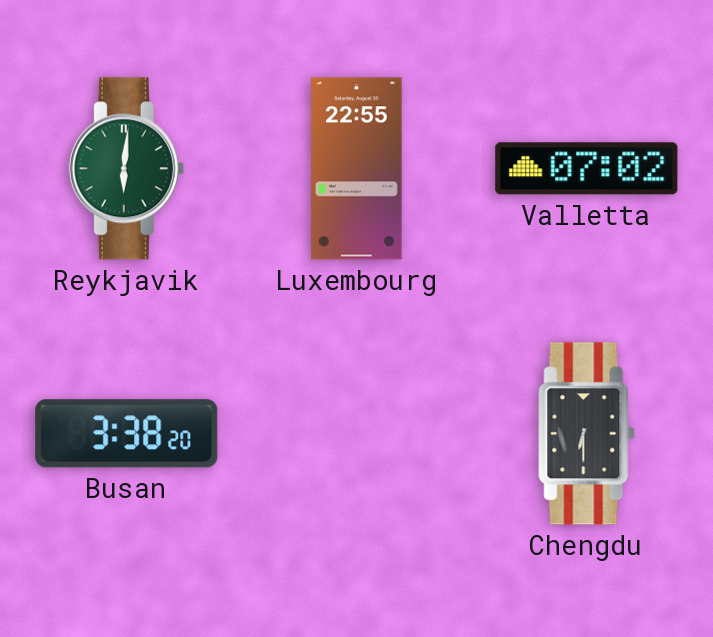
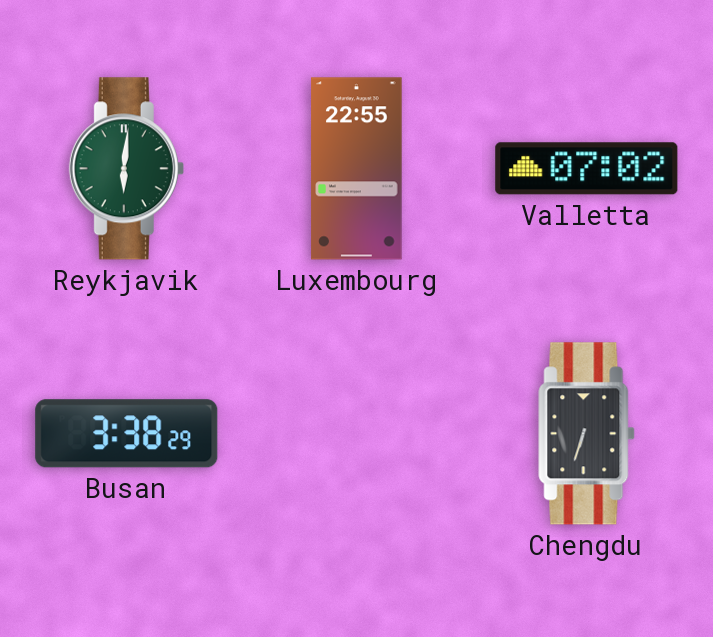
Busan: 3:38:20 -> 3:38:29
Chengdu: 6:30 -> 6:33
